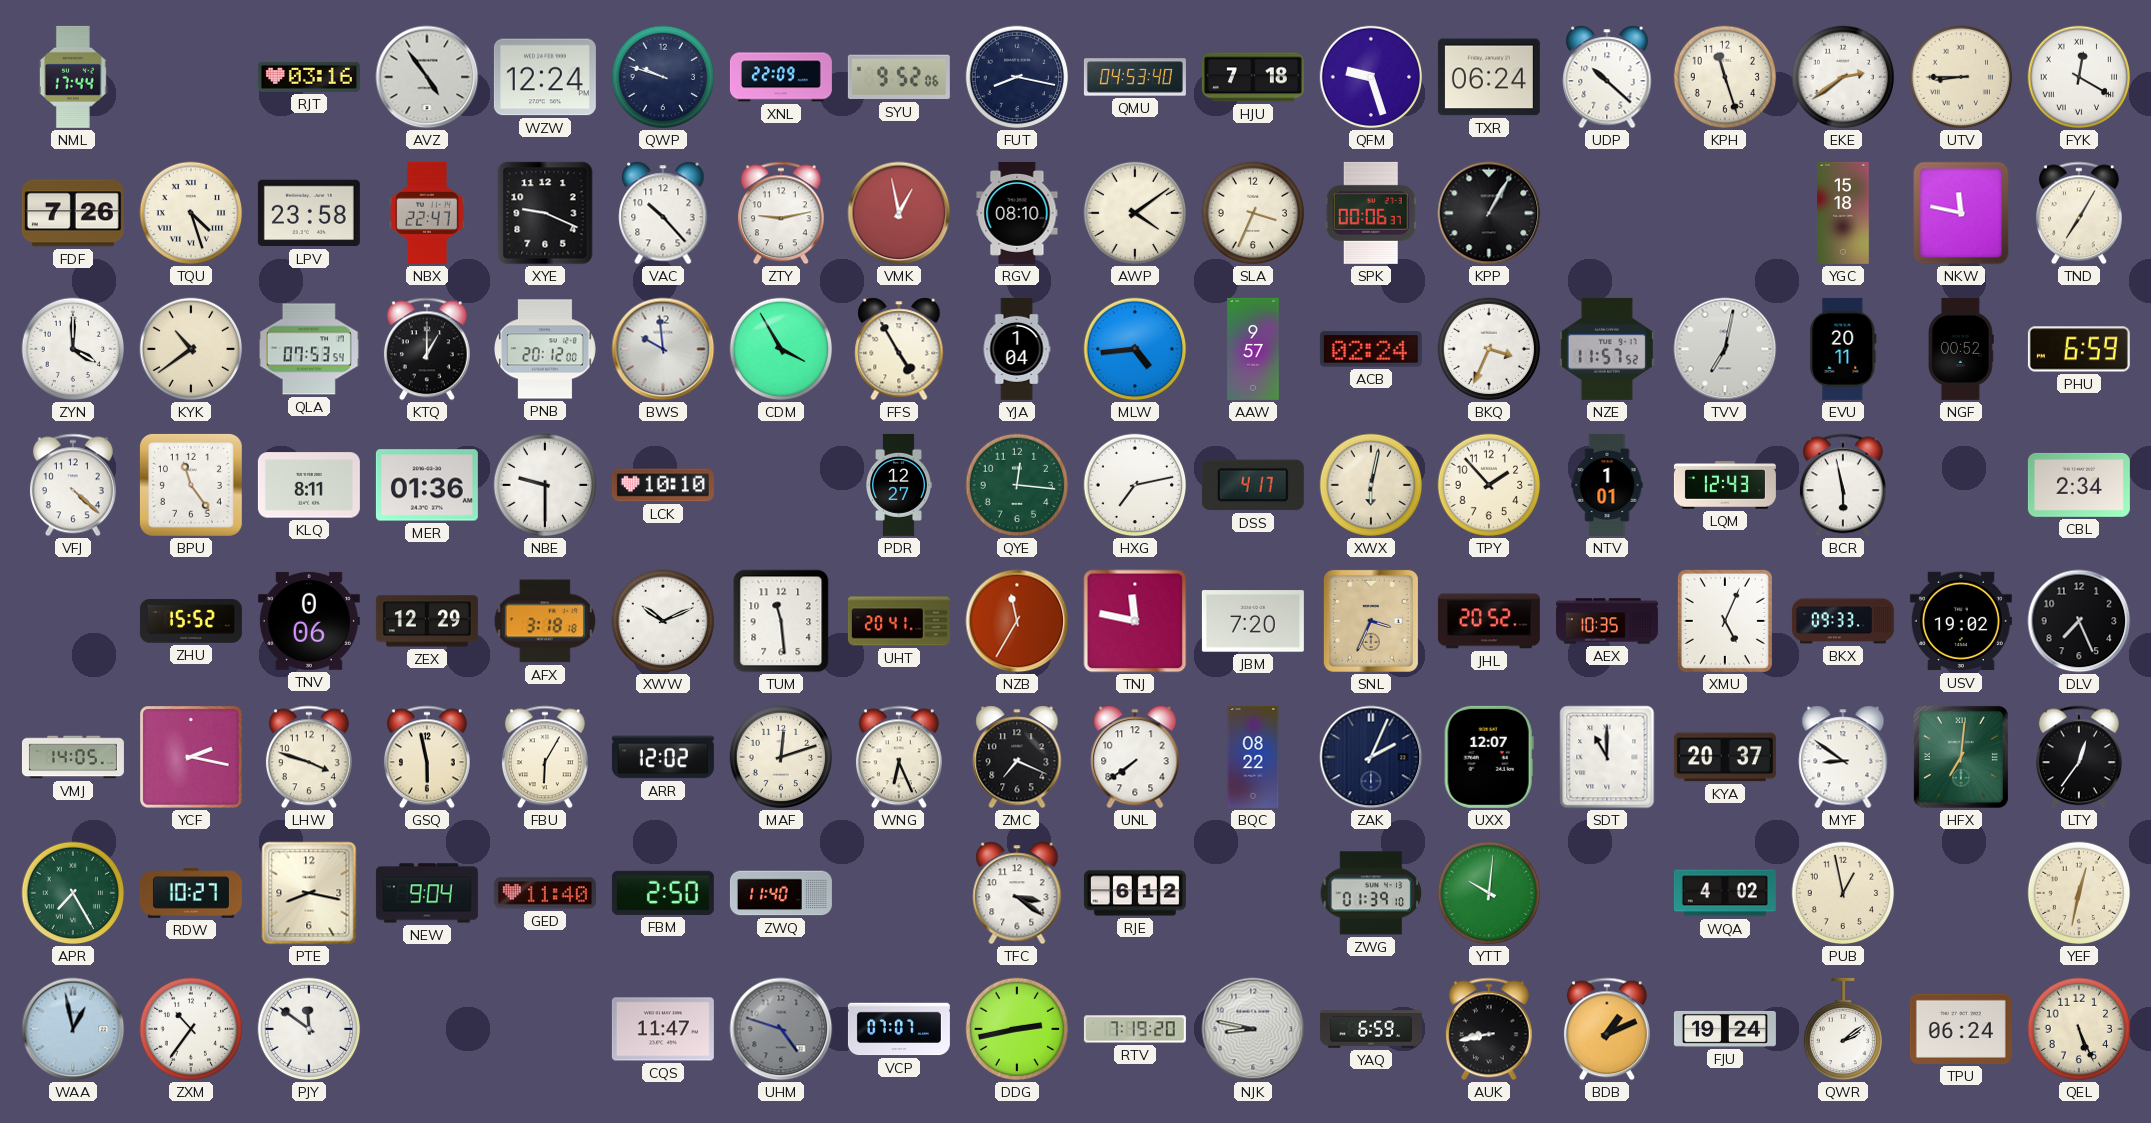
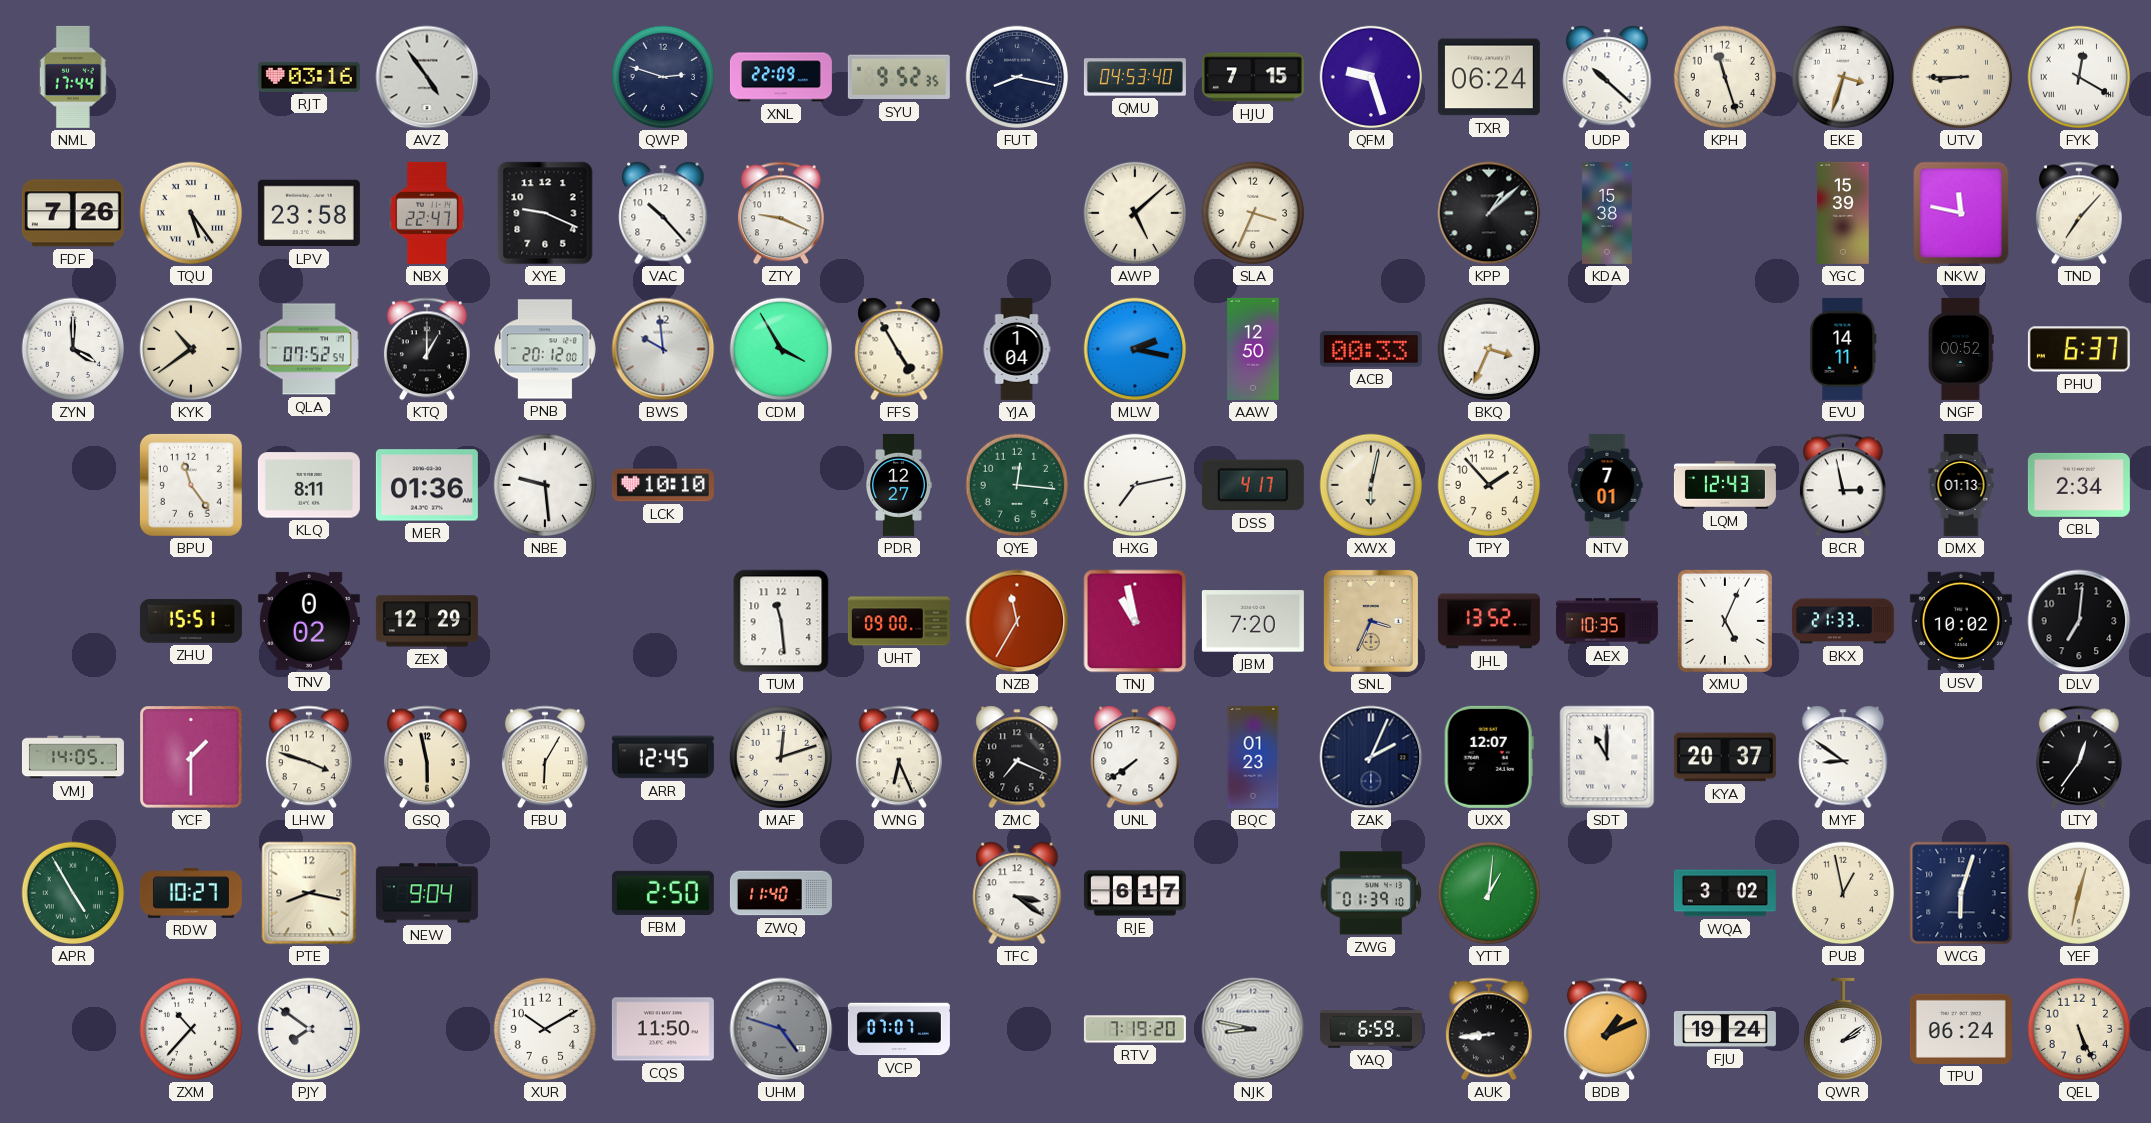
WZW: 12:24 -> none
QWP: 9:48 -> 2:48
SYU: 9:52:06 -> 9:52:35
HJU: 7:18 -> 7:15
EKE: 2:39 -> 3:33
TQU: 4:27 -> 5:24
ZTY: 9:13 -> 9:19
VMK: 12:58 -> none
RGV: 08:10 -> none
AWP: 4:09 -> 5:08
SPK: 00:06 -> none
KPP: 1:05 -> 1:08
KDA: none -> 15:38
YGC: 15:18 -> 15:39
TND: 7:05 -> 7:07
QLA: 07:53 -> 07:52
MLW: 4:44 -> 2:17
AAW: 9:57 -> 12:50
ACB: 02:24 -> 00:33
NZE: 11:57 -> none
TVV: 7:02 -> none
EVU: 20:11 -> 14:11
PHU: 6:59 -> 6:37
VFJ: 4:22 -> none
NBE: 9:30 -> 9:29
NTV: 1:01 -> 7:01
BCR: 5:58 -> 2:58
DMX: none -> 01:13
ZHU: 15:52 -> 15:51
TNV: 0:06 -> 0:02
AFX: 3:18 -> none
XWW: 10:11 -> none
UHT: 20:41 -> 09:00
TNJ: 11:47 -> 10:58
JHL: 20:52 -> 13:52
BKX: 09:33 -> 21:33
USV: 19:02 -> 10:02
DLV: 7:26 -> 7:01
YCF: 2:17 -> 1:30
ARR: 12:02 -> 12:45
BQC: 08:22 -> 01:23
HFX: 7:01 -> none
APR: 7:25 -> 4:55
GED: 11:40 -> none
RJE: 6:12 -> 6:17
YTT: 10:01 -> 1:01
WQA: 4:02 -> 3:02
WCG: none -> 6:03
WAA: 12:58 -> none
ZXM: 10:36 -> 10:37
PJY: 11:51 -> 7:51
XUR: none -> 10:10
CQS: 11:47 -> 11:50
DDG: 2:43 -> none
AUK: 8:43 -> 8:44
